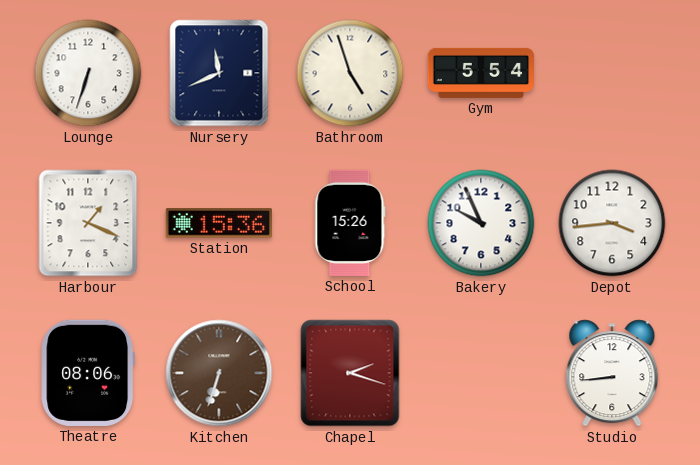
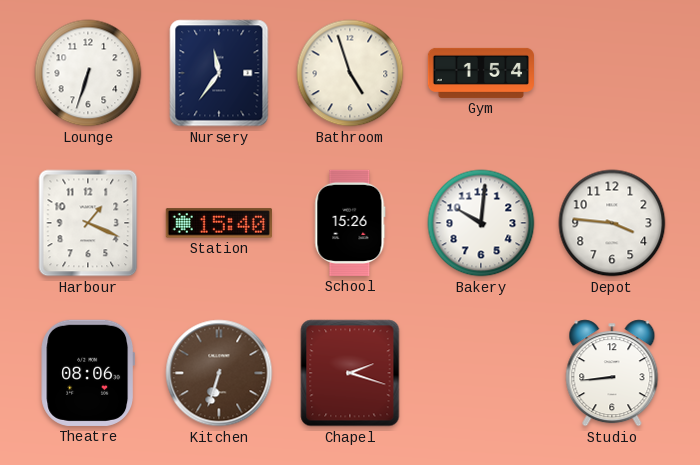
Nursery: 11:41 -> 11:36
Gym: 5:54 -> 1:54
Station: 15:36 -> 15:40
Bakery: 9:56 -> 10:01
Depot: 3:44 -> 3:46
